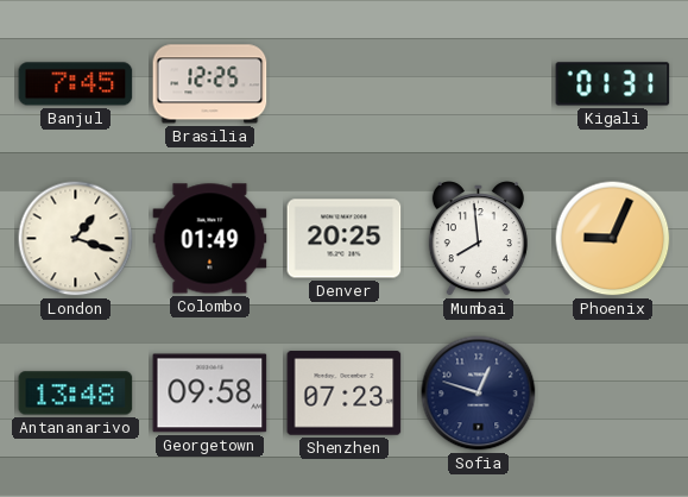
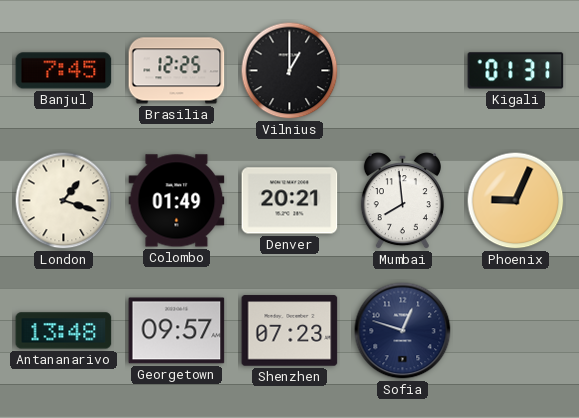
Vilnius: none -> 1:00
Denver: 20:25 -> 20:21
Georgetown: 09:58 -> 09:57
